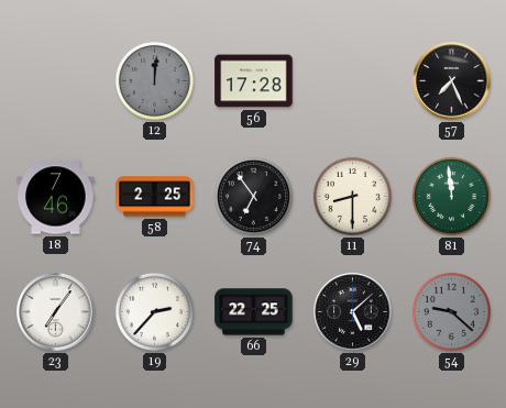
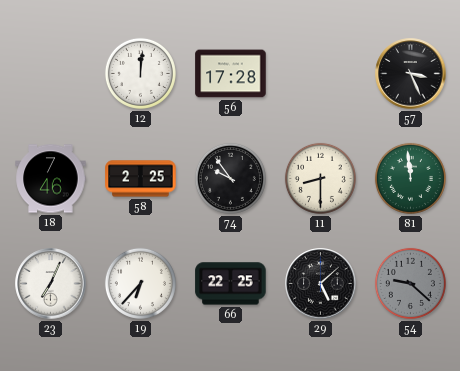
12 dial: grey -> white
57: 7:26 -> 3:26
74: 6:54 -> 9:54
23: 7:06 -> 7:04
19: 2:37 -> 6:37
